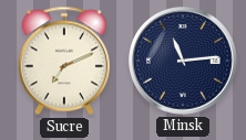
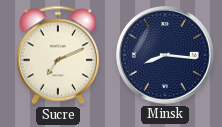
Minsk: 11:14 -> 8:16
